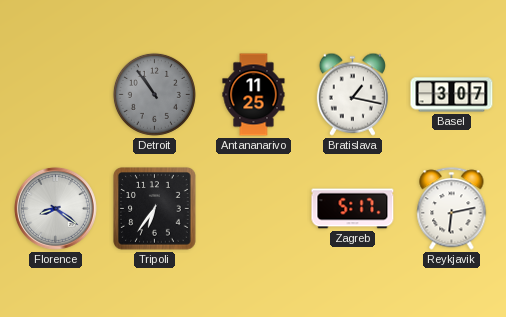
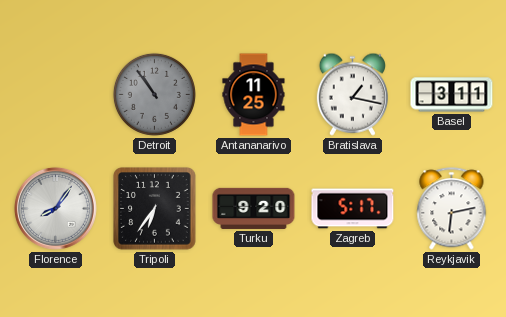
Basel: 3:07 -> 3:11
Florence: 8:21 -> 8:06
Turku: none -> 9:20
